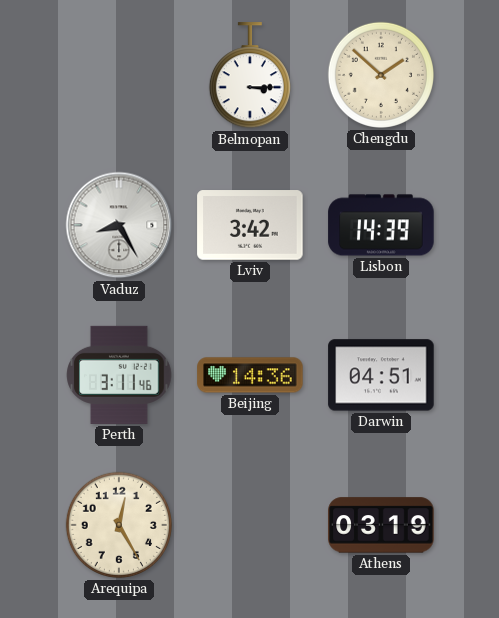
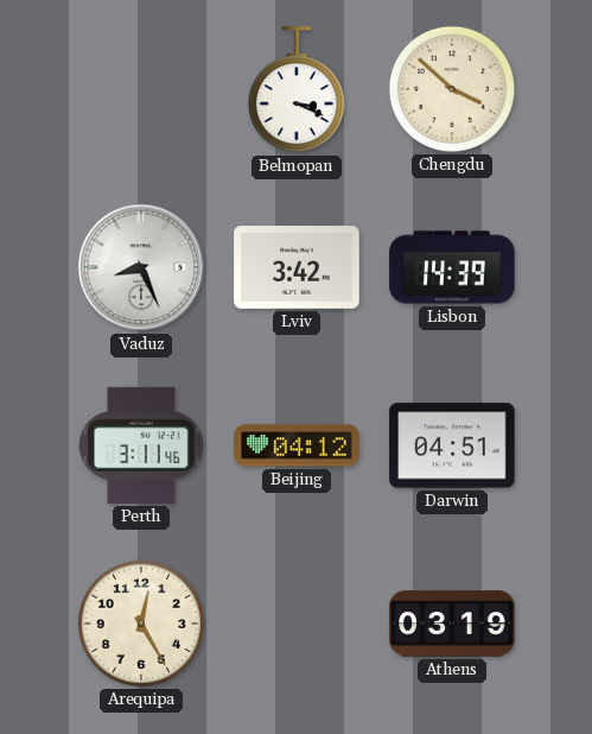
Belmopan: 3:15 -> 3:19
Chengdu: 1:52 -> 3:52
Vaduz: 8:25 -> 8:26
Beijing: 14:36 -> 04:12
